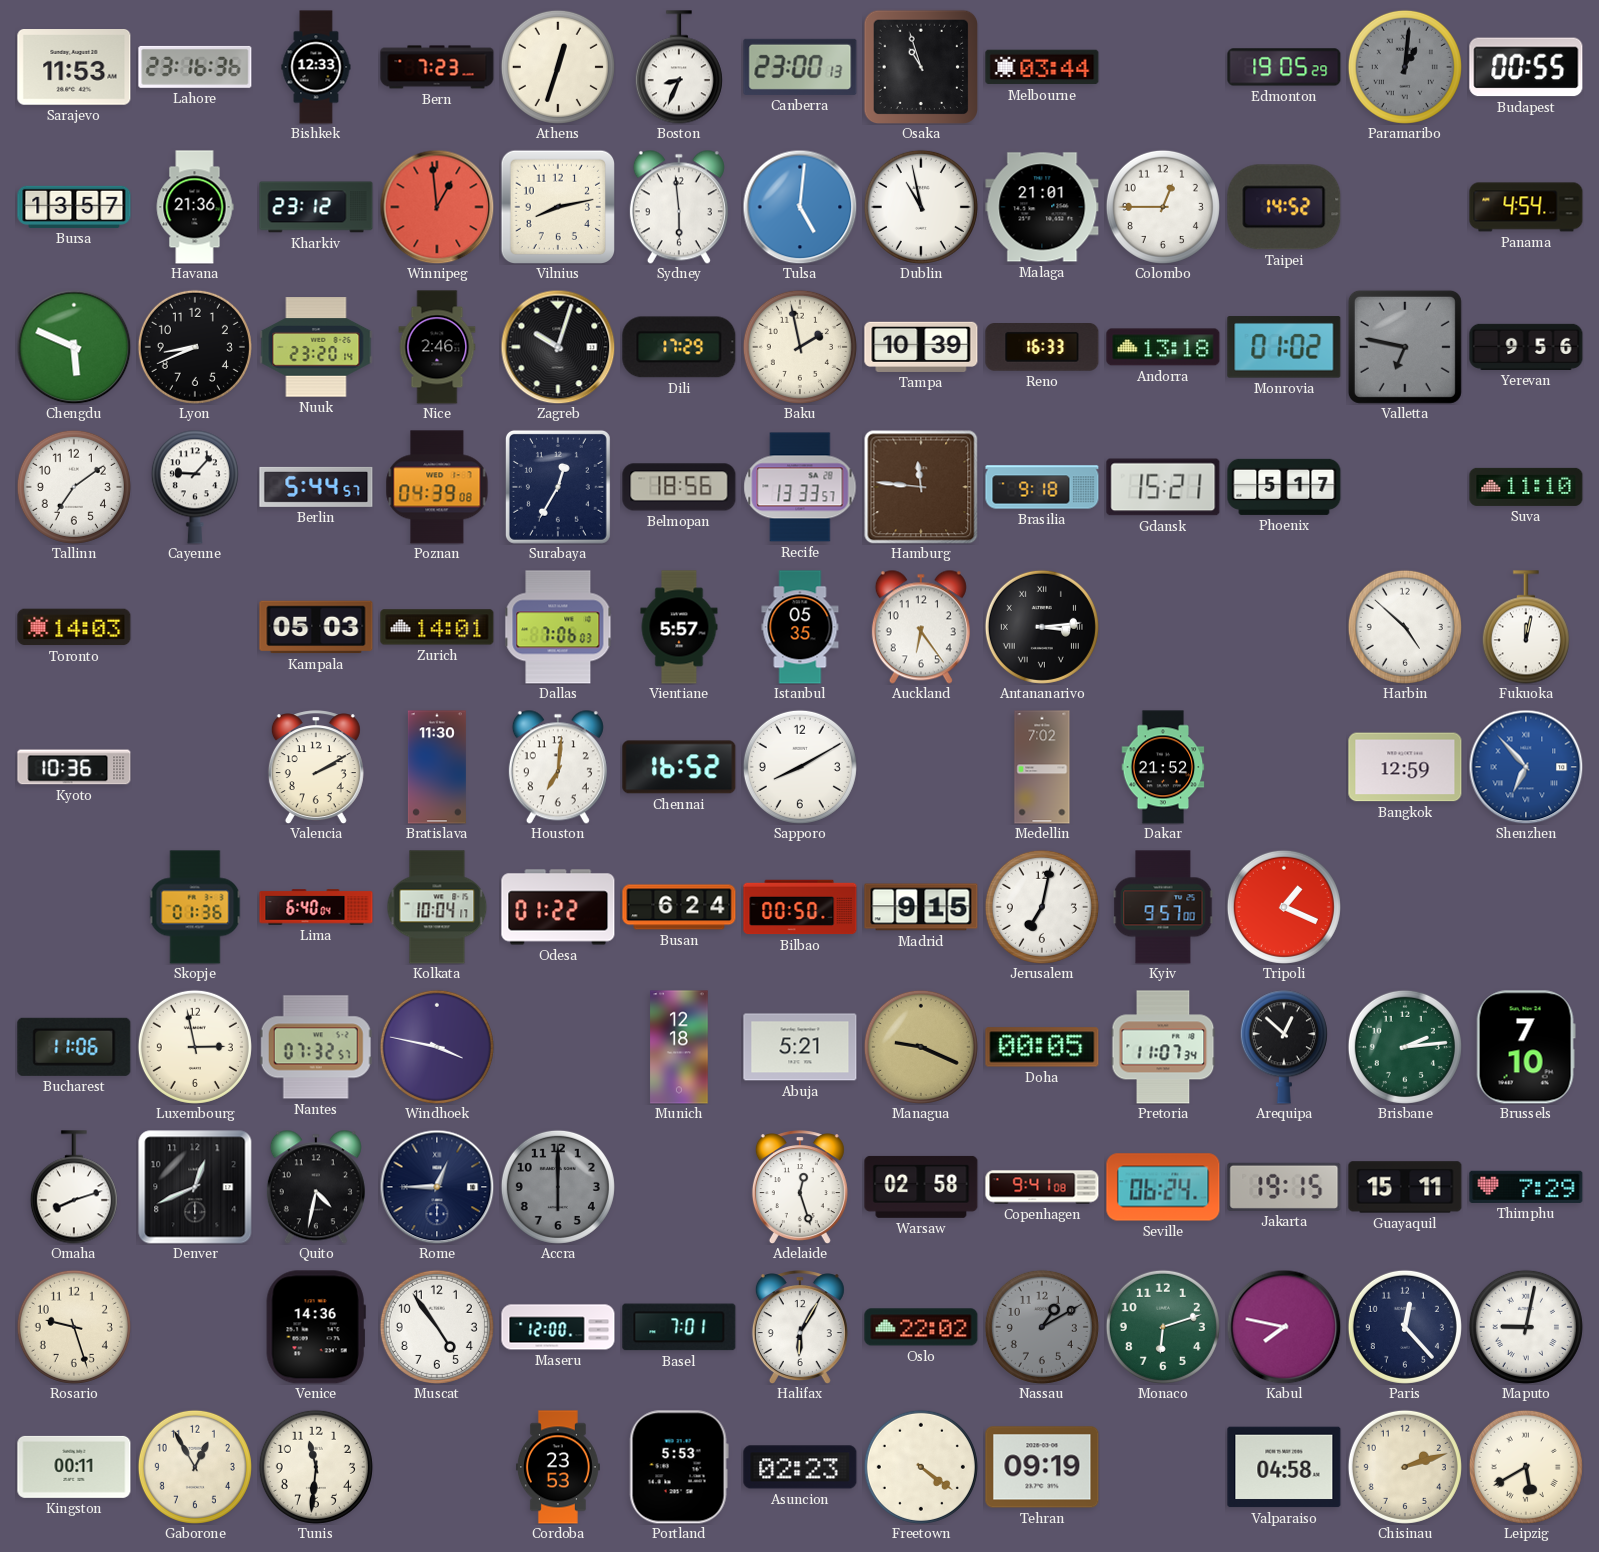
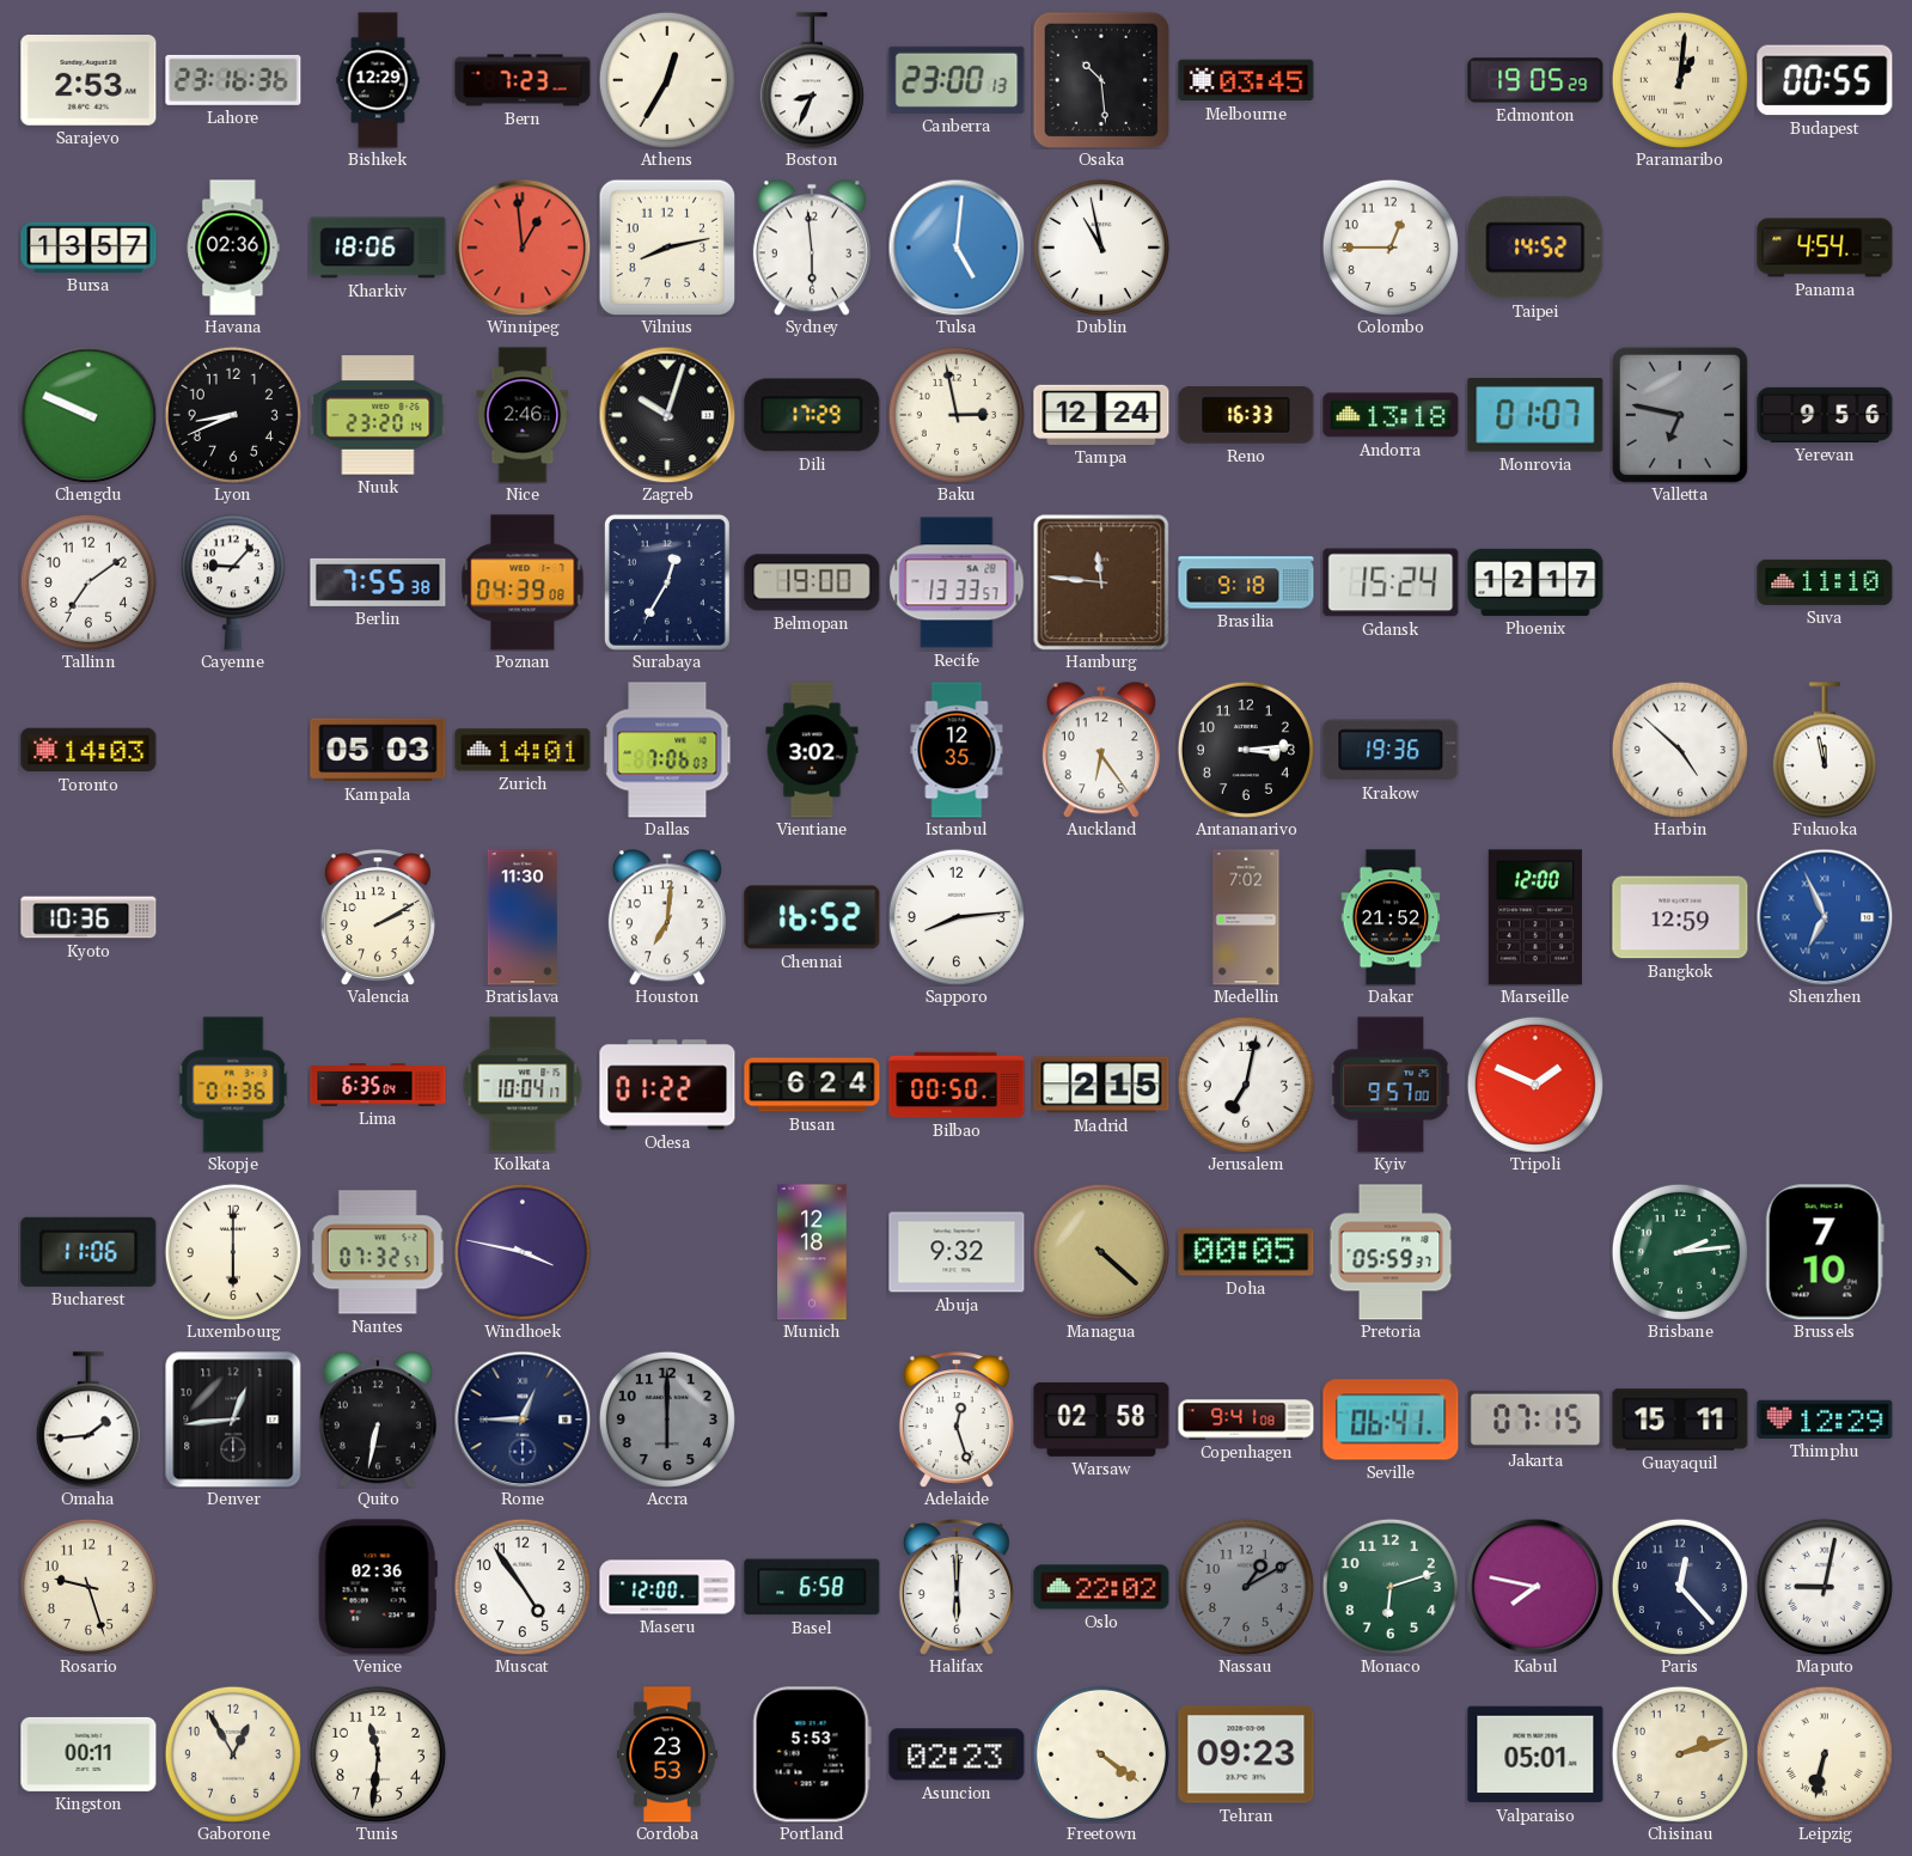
Sarajevo: 11:53 -> 2:53
Bishkek: 12:33 -> 12:29
Athens: 12:33 -> 12:35
Osaka: 10:57 -> 10:29
Melbourne: 03:44 -> 03:45
Paramaribo dial: grey -> cream
Havana: 21:36 -> 02:36
Kharkiv: 23:12 -> 18:06
Malaga: 21:01 -> none
Chengdu: 5:49 -> 9:49
Baku: 1:58 -> 2:58
Tampa: 10:39 -> 12:24
Monrovia: 01:02 -> 01:07
Berlin: 5:44 -> 7:55
Belmopan: 18:56 -> 19:00
Gdansk: 15:21 -> 15:24
Phoenix: 5:17 -> 12:17
Vientiane: 5:57 -> 3:02
Istanbul: 05:35 -> 12:35
Antananarivo numerals: Roman -> Arabic
Krakow: none -> 19:36
Fukuoka: 12:02 -> 11:58
Sapporo: 8:10 -> 8:14
Marseille: none -> 12:00
Shenzhen: 6:53 -> 6:56
Lima: 6:40 -> 6:35
Madrid: 9:15 -> 2:15
Tripoli: 1:19 -> 1:49
Luxembourg: 2:58 -> 6:00
Abuja: 5:21 -> 9:32
Managua: 9:19 -> 4:22
Pretoria: 11:07 -> 05:59
Arequipa: 12:52 -> none
Omaha: 8:12 -> 1:44
Denver: 12:41 -> 12:44
Quito: 4:32 -> 6:32
Seville: 06:24 -> 06:41
Jakarta: 19:15 -> 07:15
Thimphu: 7:29 -> 12:29
Venice: 14:36 -> 02:36
Basel: 7:01 -> 6:58
Halifax: 6:05 -> 6:00
Tehran: 09:19 -> 09:23
Valparaiso: 04:58 -> 05:01
Leipzig: 5:40 -> 6:32
